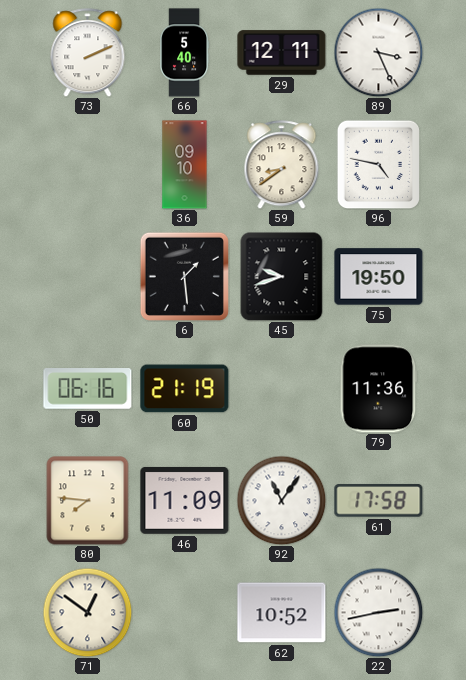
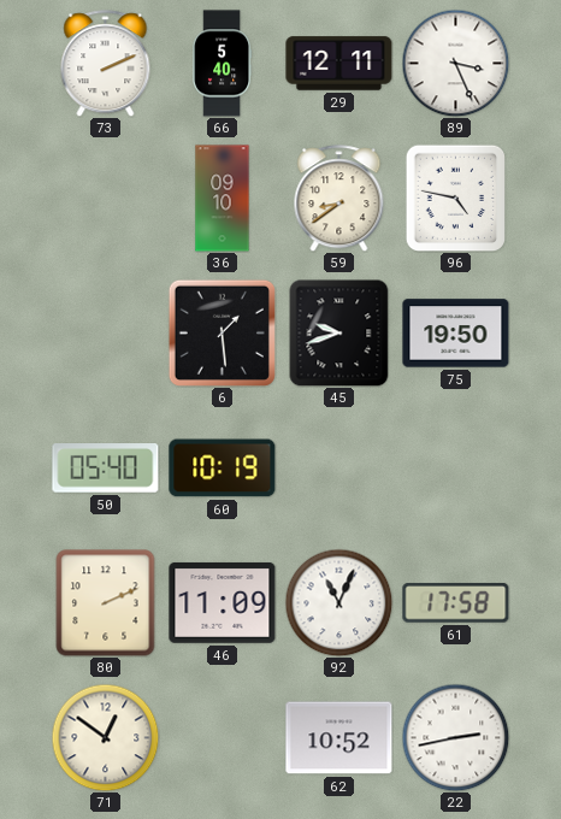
50: 06:16 -> 05:40
60: 21:19 -> 10:19
79: 11:36 -> none
80: 7:46 -> 2:11
92: 11:06 -> 11:04
